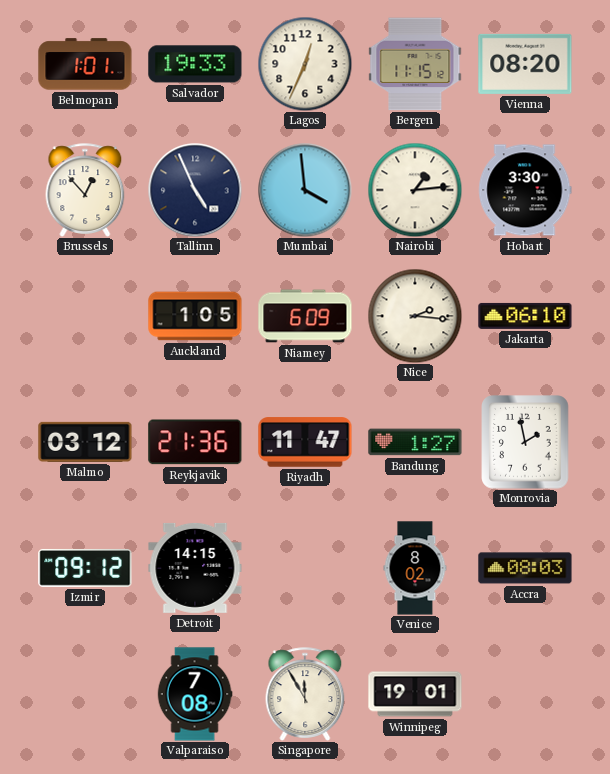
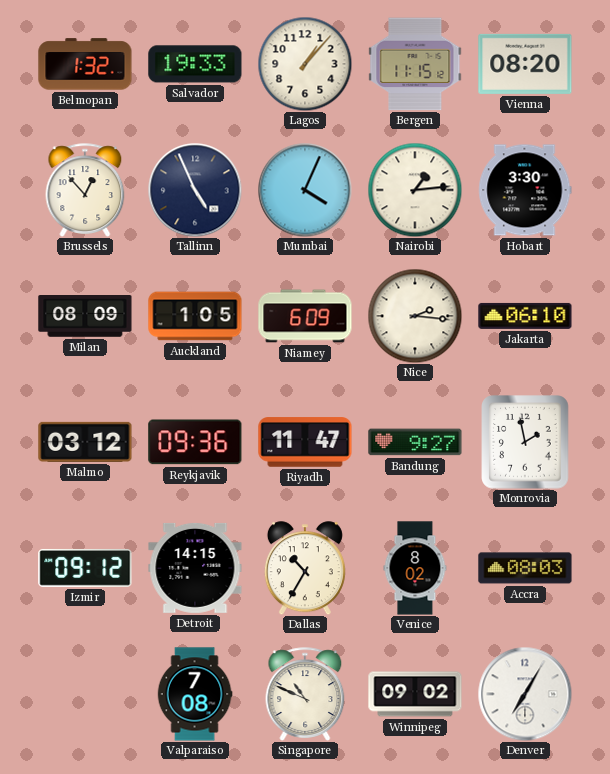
Belmopan: 1:01 -> 1:32
Lagos: 12:34 -> 1:07
Mumbai: 3:59 -> 4:04
Milan: none -> 08:09
Reykjavik: 21:36 -> 09:36
Bandung: 1:27 -> 9:27
Dallas: none -> 10:35
Singapore: 11:55 -> 10:49
Winnipeg: 19:01 -> 09:02
Denver: none -> 7:05
